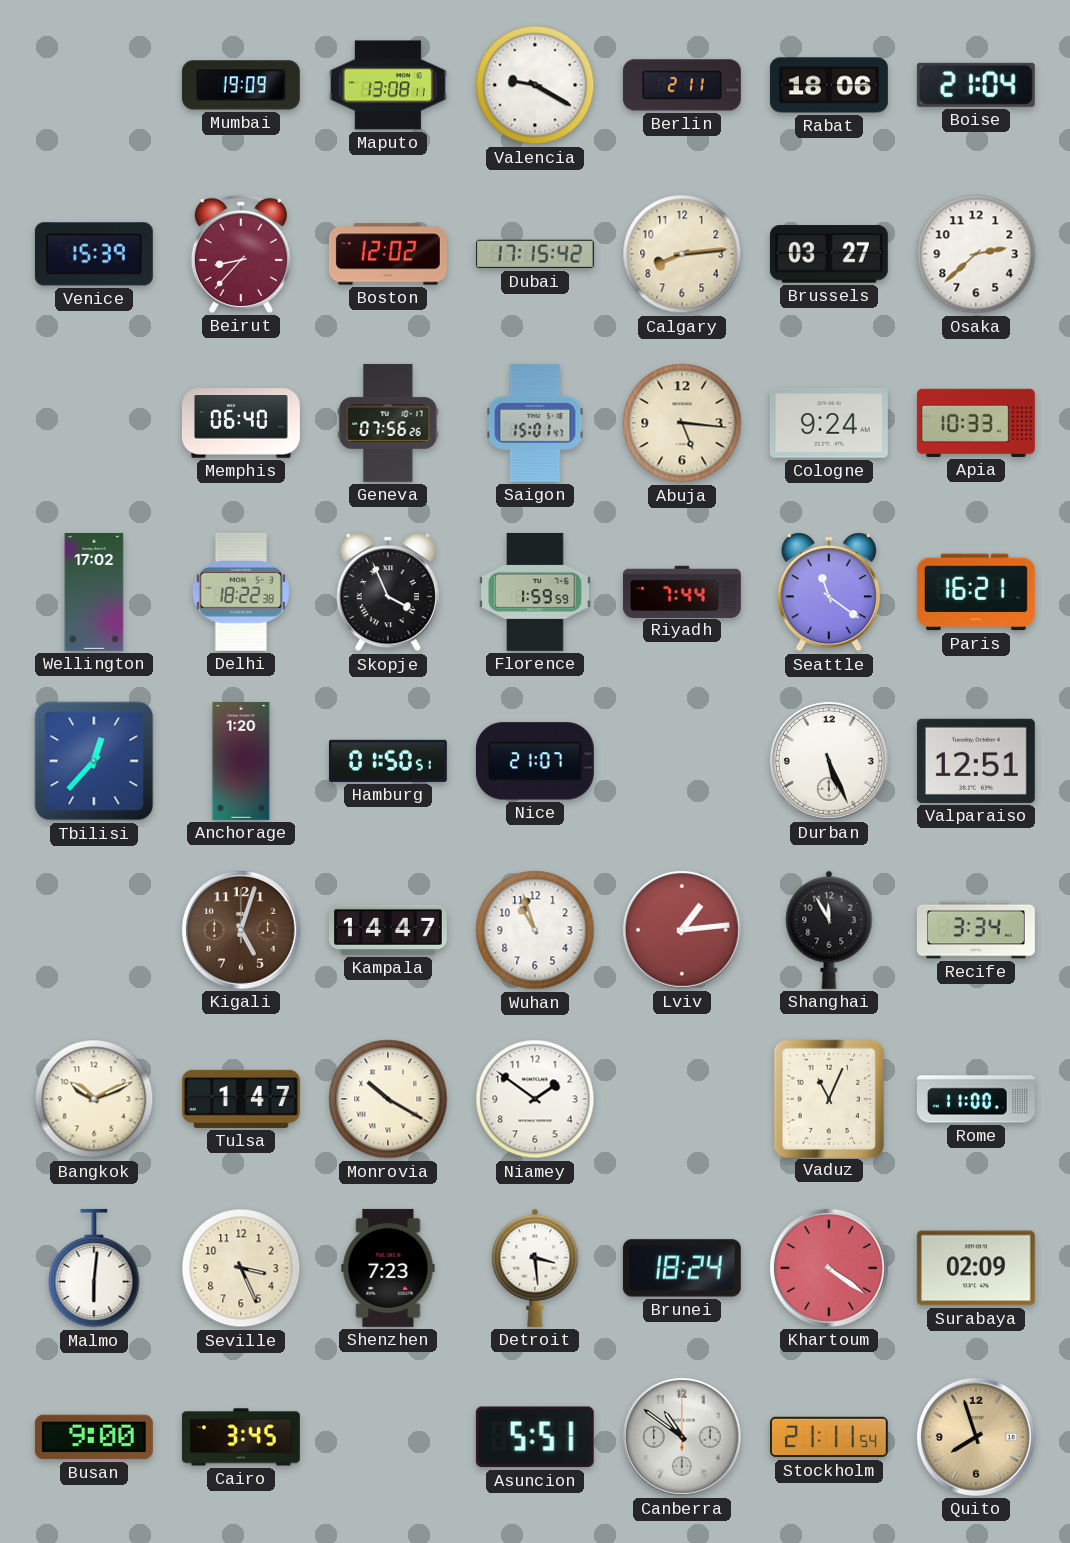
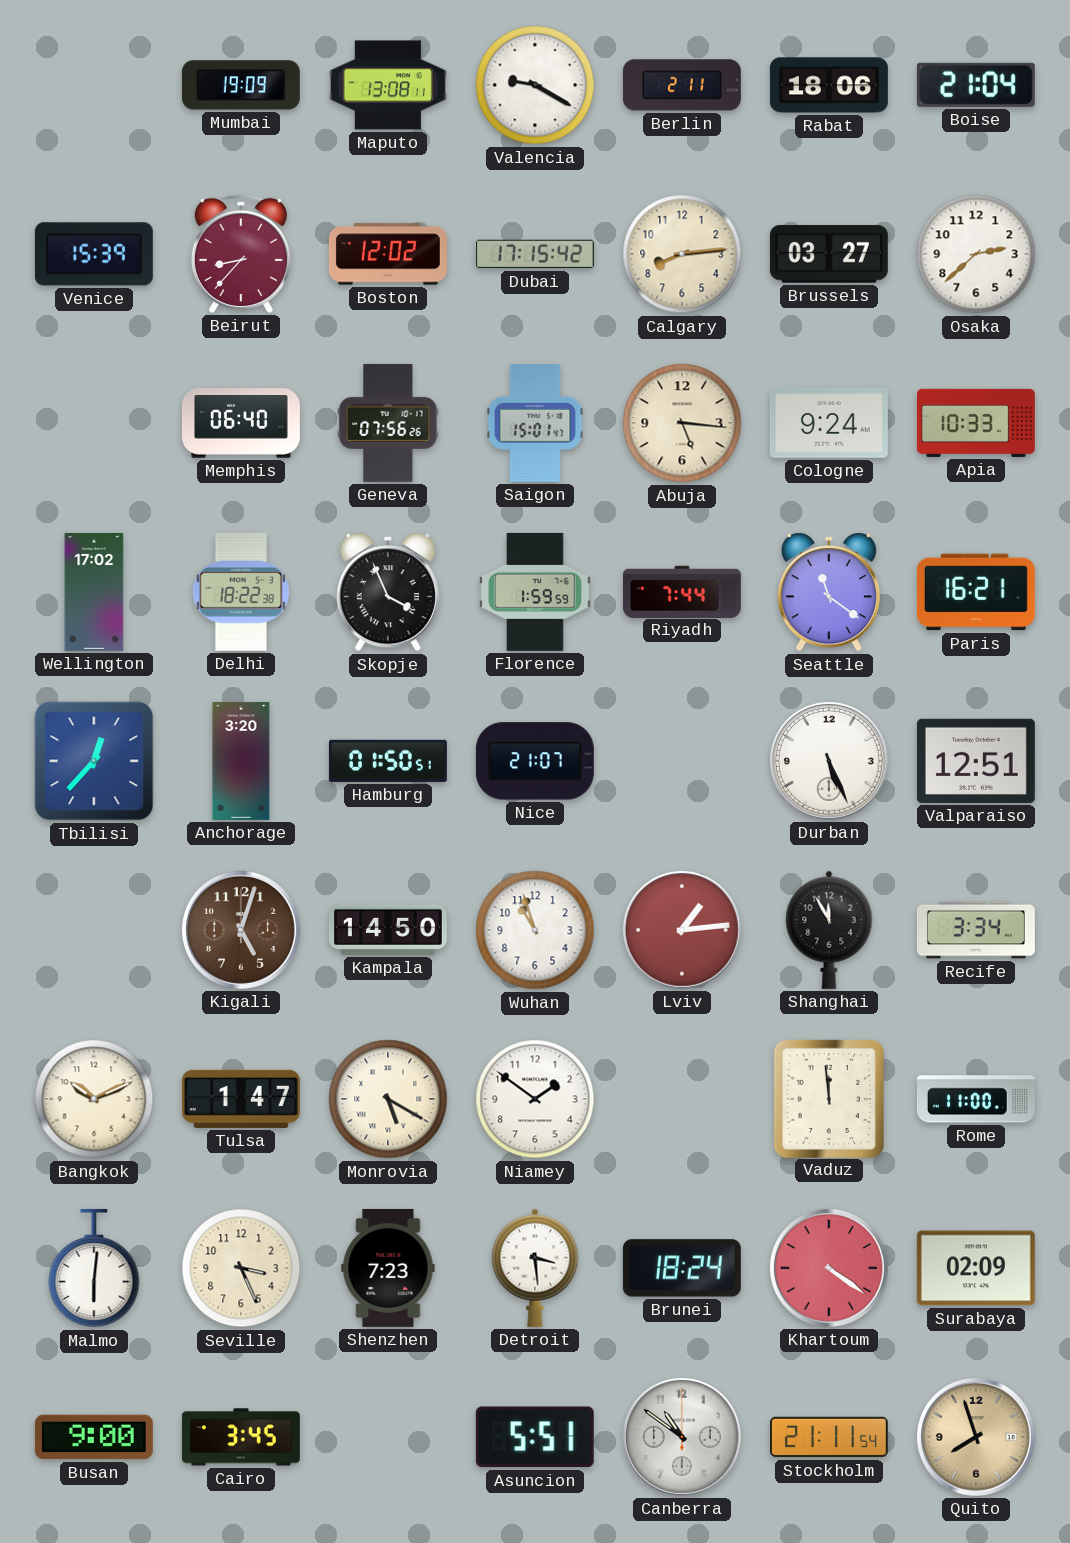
Anchorage: 1:20 -> 3:20
Kampala: 14:47 -> 14:50
Monrovia: 10:20 -> 5:20
Vaduz: 11:04 -> 11:59
